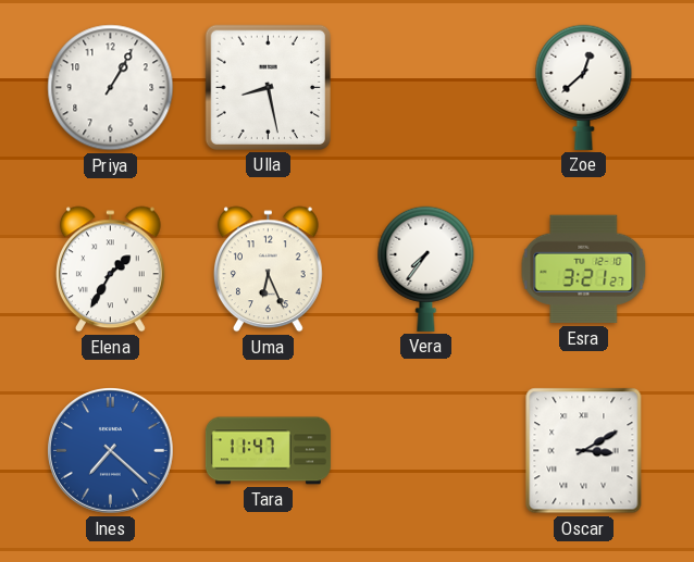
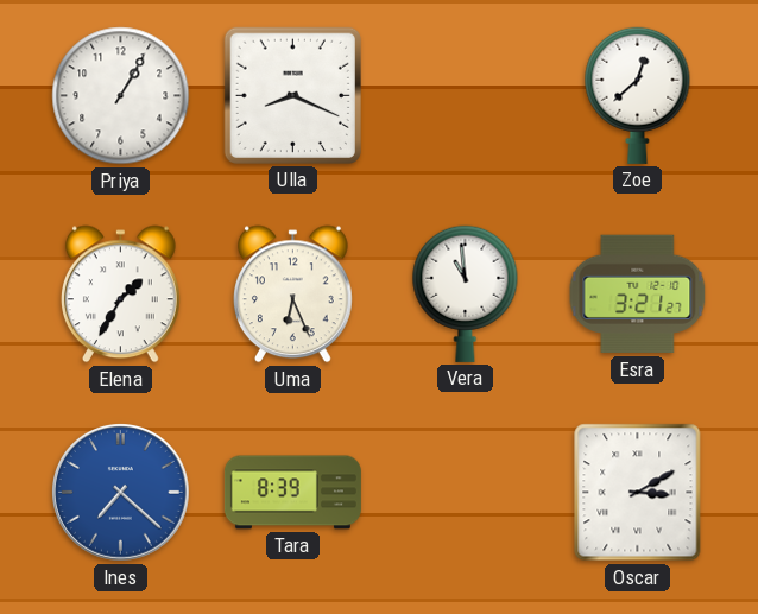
Ulla: 8:28 -> 8:19
Vera: 7:36 -> 10:59
Tara: 11:47 -> 8:39
